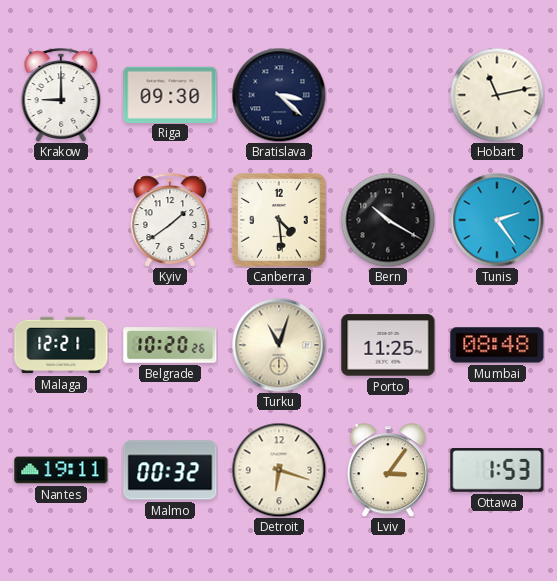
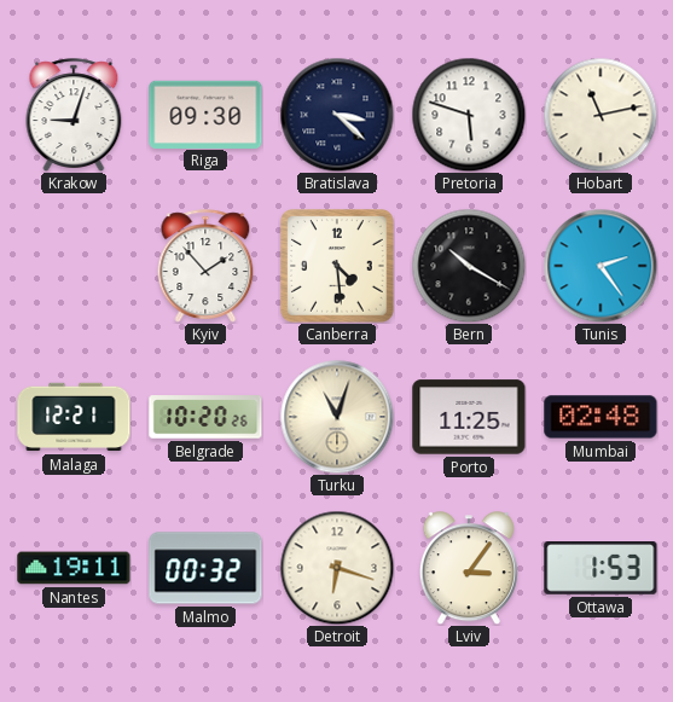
Krakow: 9:00 -> 9:03
Pretoria: none -> 5:48
Kyiv: 1:39 -> 1:53
Mumbai: 08:48 -> 02:48
